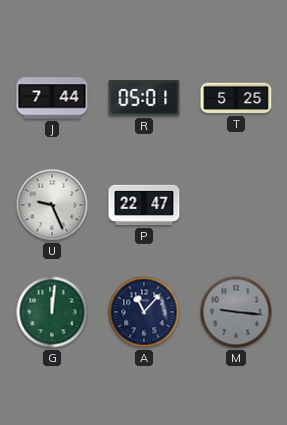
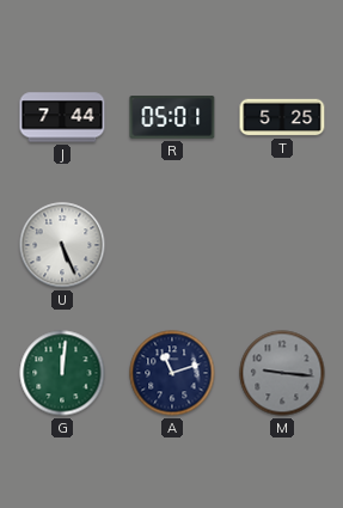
U: 9:26 -> 5:26
P: 22:47 -> none
A: 11:07 -> 11:12
